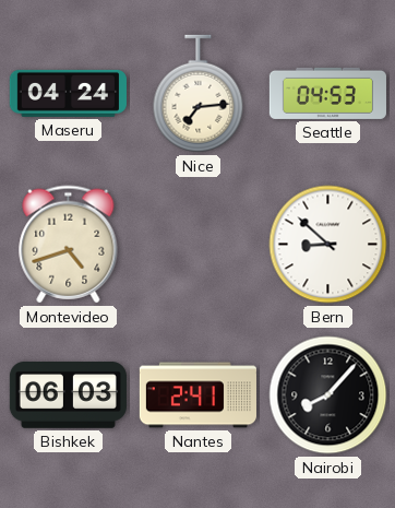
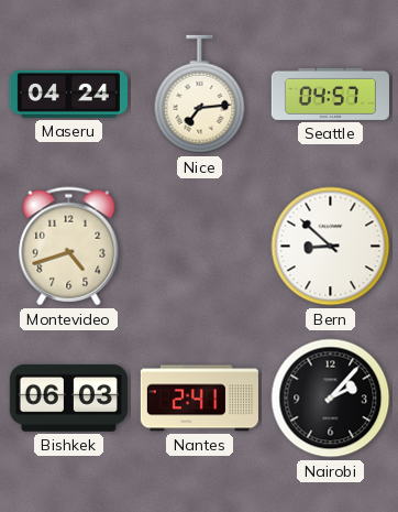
Seattle: 04:53 -> 04:57
Nairobi: 8:07 -> 2:07
